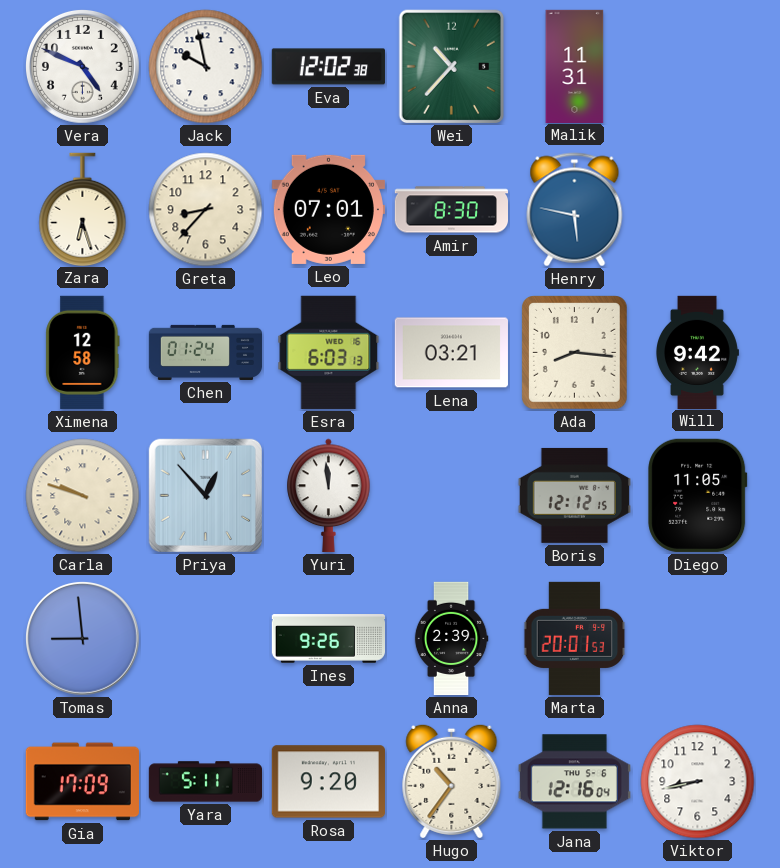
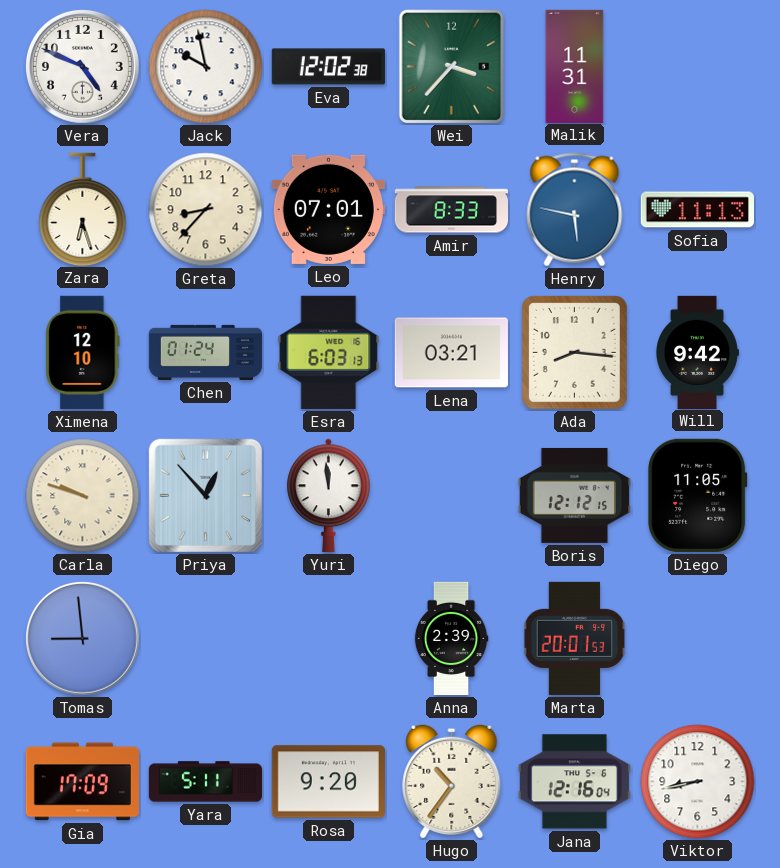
Wei: 10:37 -> 3:37
Amir: 8:30 -> 8:33
Sofia: none -> 11:13
Ximena: 12:58 -> 12:10
Ines: 9:26 -> none
